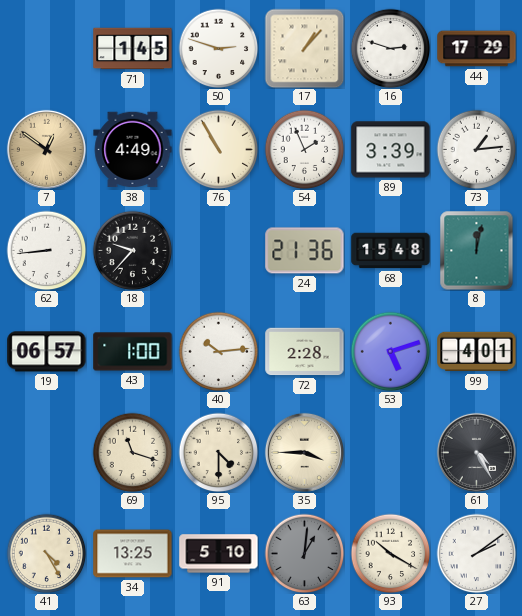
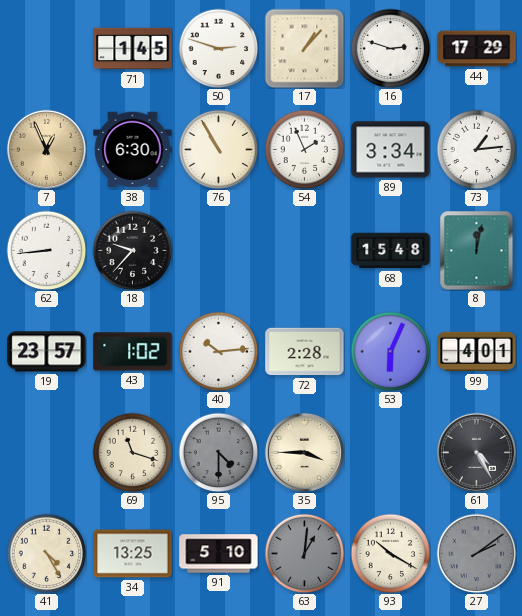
7: 12:51 -> 12:56
38: 4:49 -> 6:30
89: 3:39 -> 3:34
24: 21:36 -> none
19: 06:57 -> 23:57
43: 1:00 -> 1:02
53: 5:12 -> 6:04
95 dial: cream -> grey
27 dial: white -> grey
